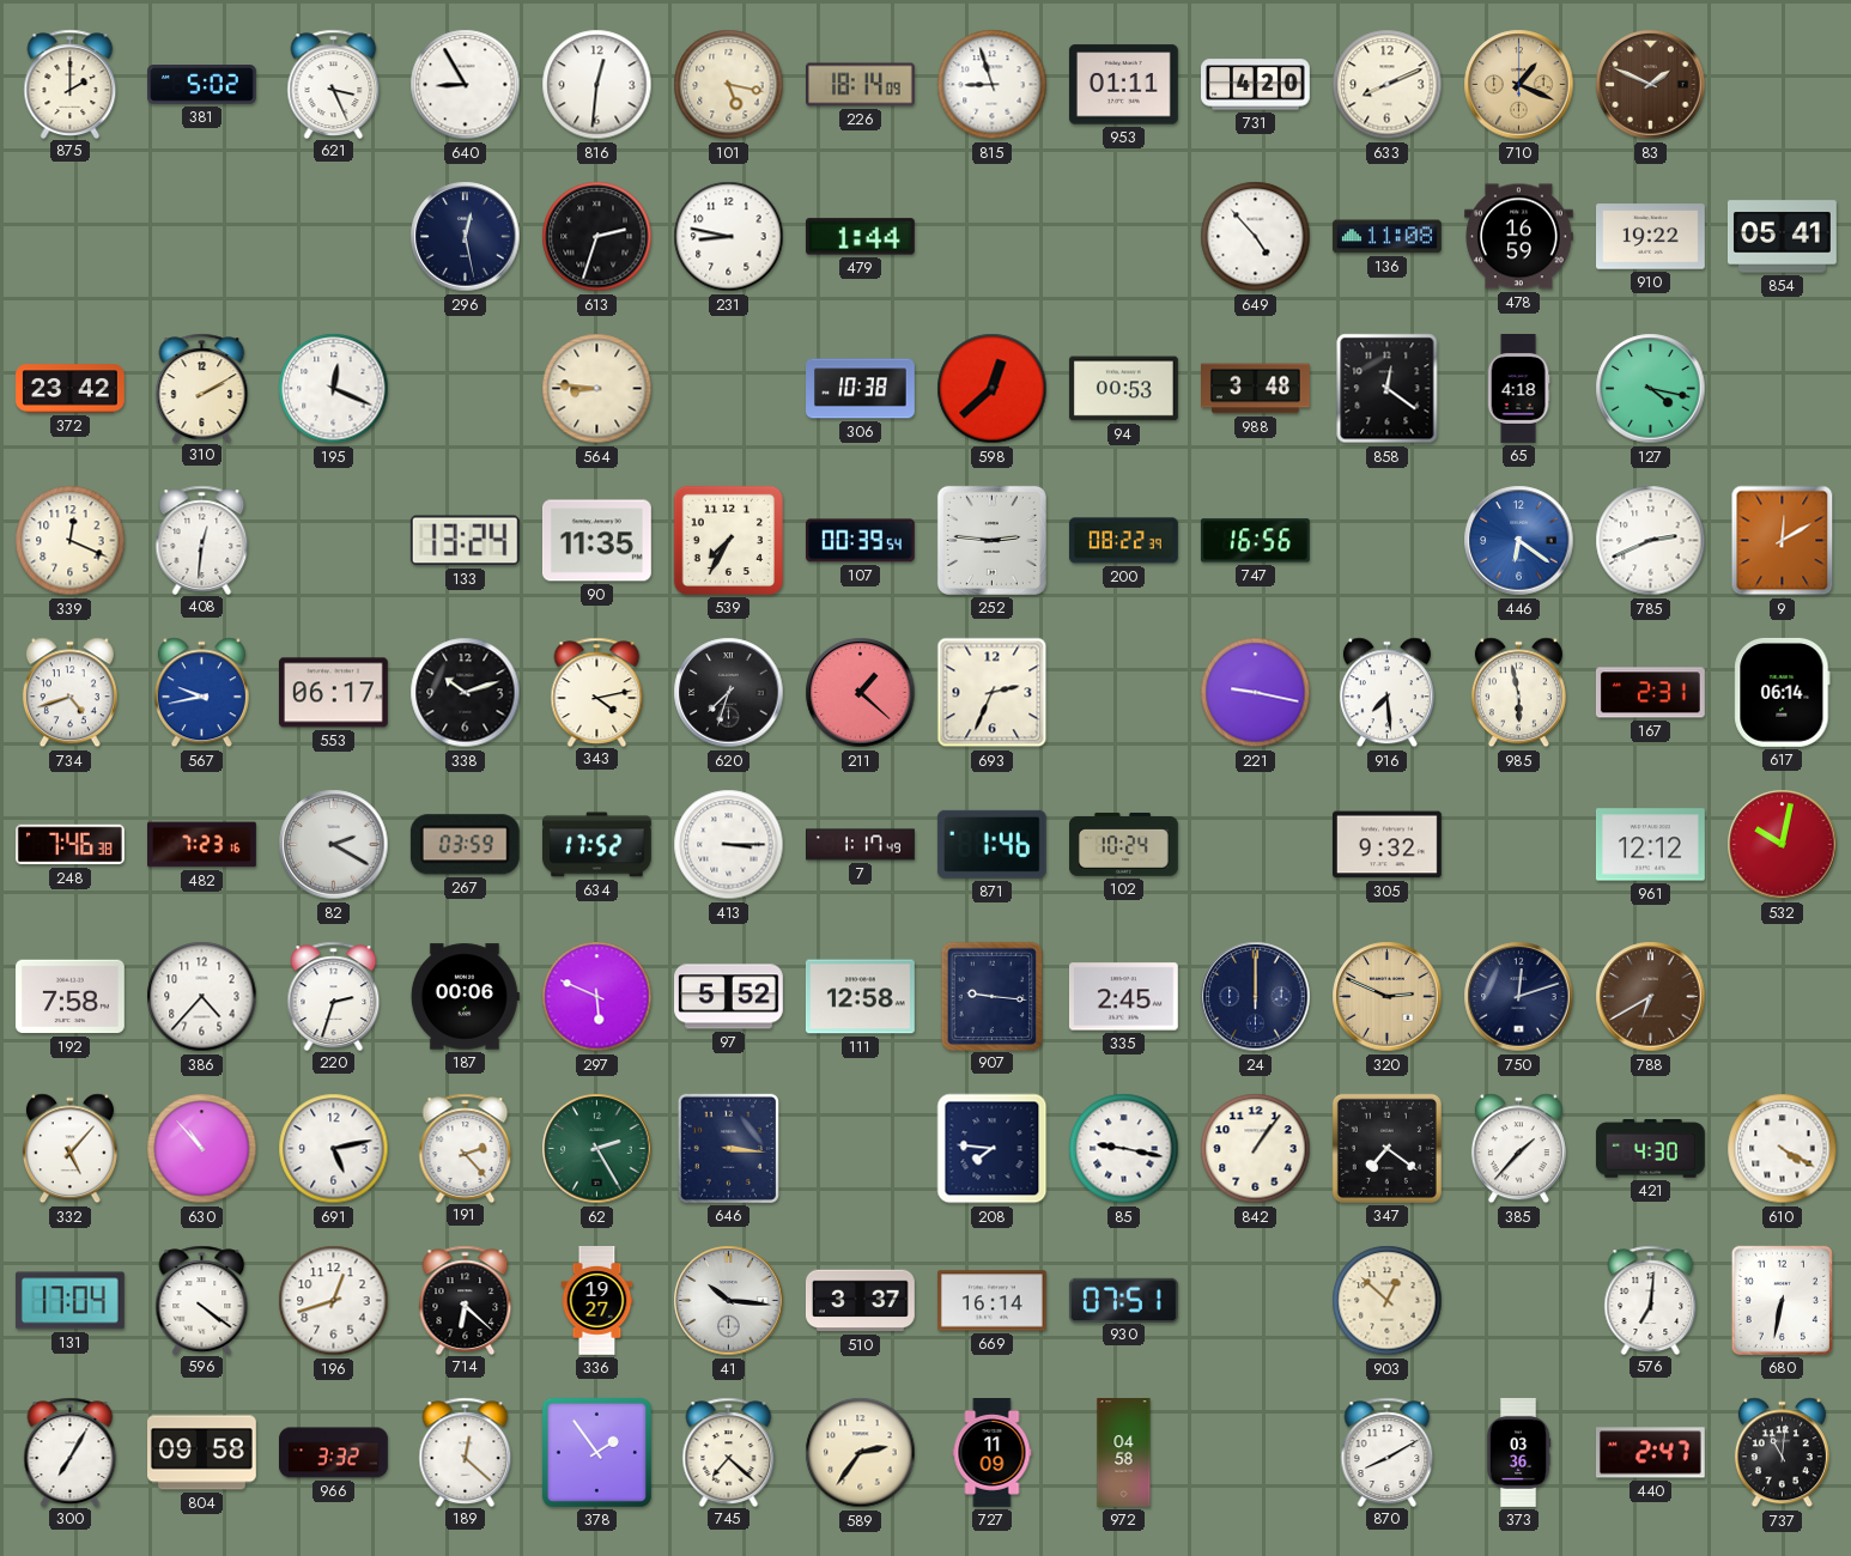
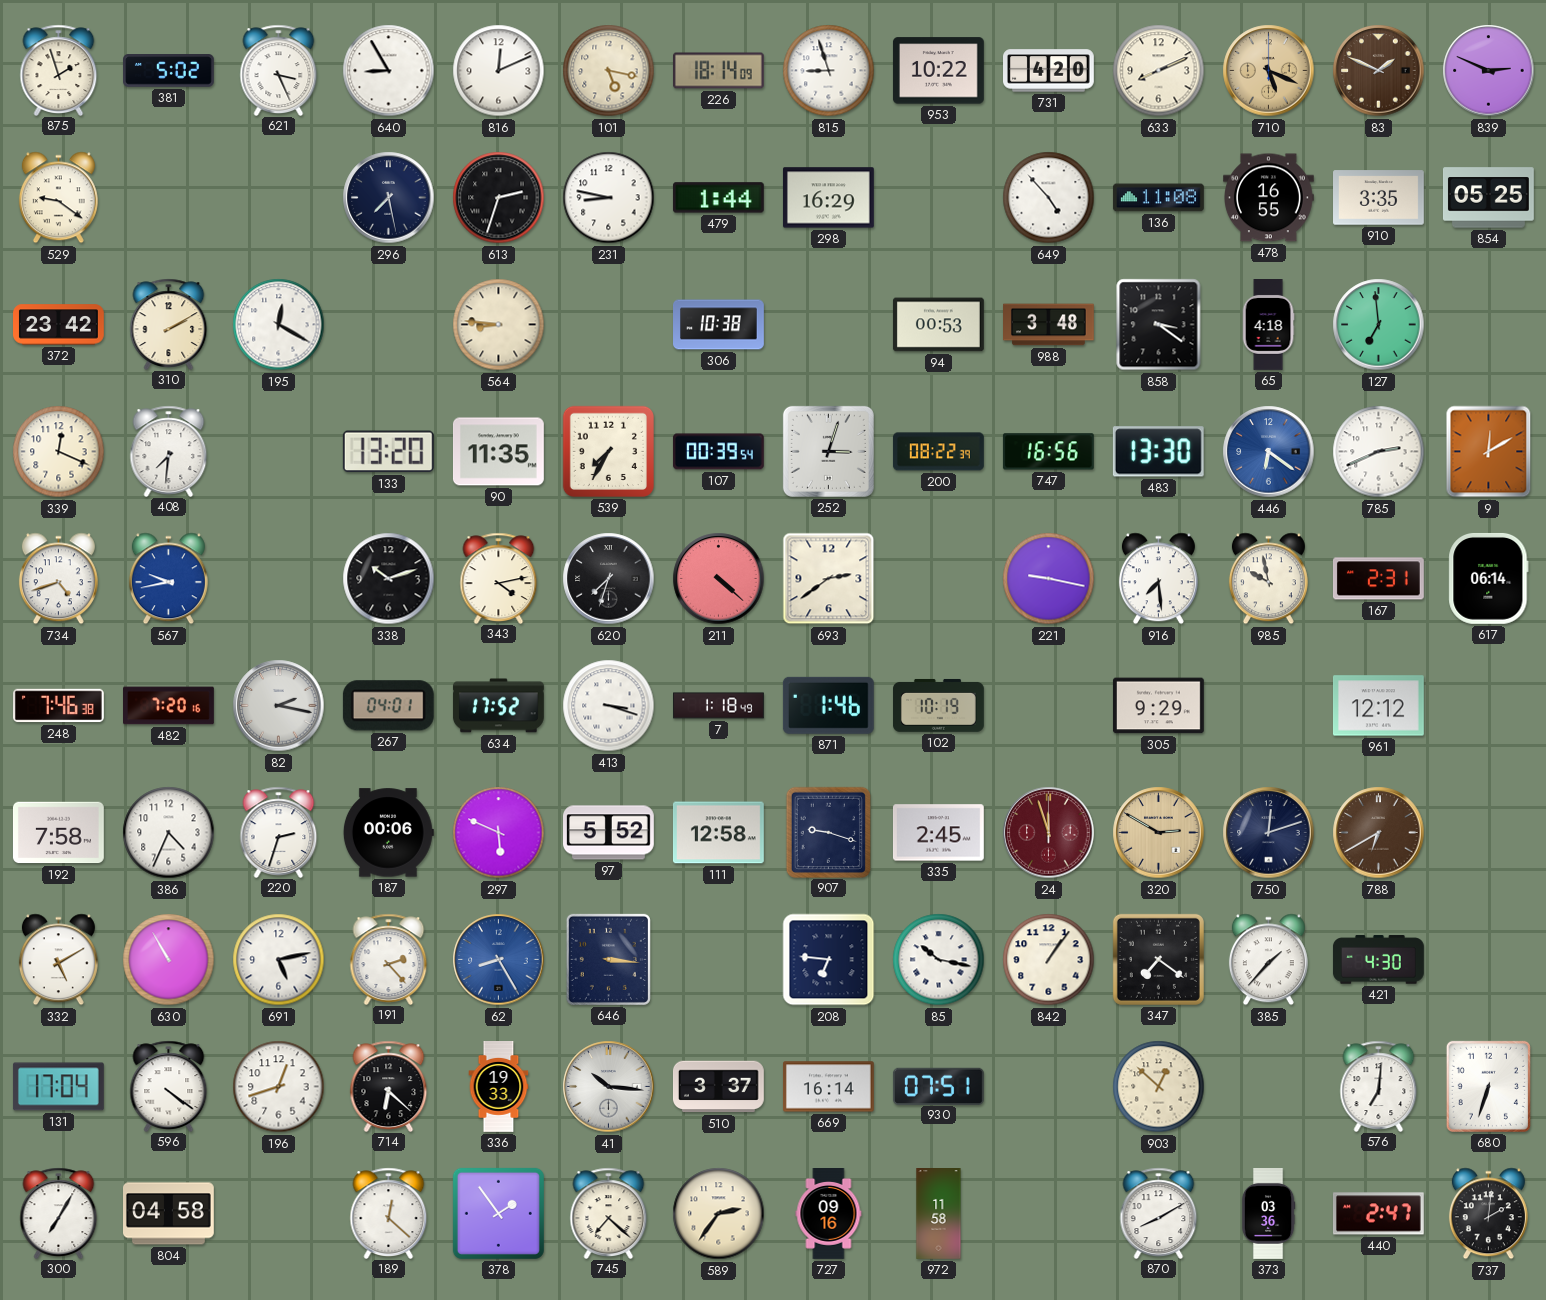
875: 2:00 -> 1:57
816: 12:31 -> 12:11
953: 01:11 -> 10:22
710: 1:19 -> 5:19
839: none -> 2:49
529: none -> 9:21
296: 12:28 -> 7:28
298: none -> 16:29
478: 16:59 -> 16:55
910: 19:22 -> 3:35
854: 05:41 -> 05:25
195: 12:19 -> 12:20
598: 12:38 -> none
858: 12:21 -> 3:21
127: 4:17 -> 6:59
408: 12:31 -> 7:31
133: 13:24 -> 13:20
252: 2:46 -> 3:03
483: none -> 13:30
553: 06:17 -> none
211: 1:22 -> 4:22
693: 2:34 -> 2:39
985: 5:58 -> 9:58
482: 7:23 -> 7:20
82: 2:20 -> 2:17
267: 03:59 -> 04:01
413: 3:15 -> 3:18
7: 1:17 -> 1:18
102: 10:24 -> 10:19
305: 9:32 -> 9:29
532: 10:02 -> none
386: 4:37 -> 4:34
907: 9:16 -> 9:18
24: 12:00 -> 11:57
24 dial: navy -> burgundy
320: 2:49 -> 2:50
332: 5:07 -> 5:10
630: 10:53 -> 10:55
62: 2:25 -> 8:25
62 dial: green -> blue
208: 7:46 -> 6:46
85: 9:17 -> 10:17
610: 4:20 -> none
336: 19:27 -> 19:33
680: 6:32 -> 6:33
804: 09:58 -> 04:58
966: 3:32 -> none
727: 11:09 -> 09:16
972: 04:58 -> 11:58
737: 11:01 -> 2:01
